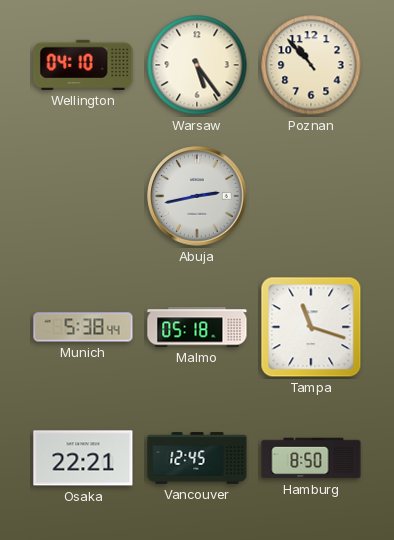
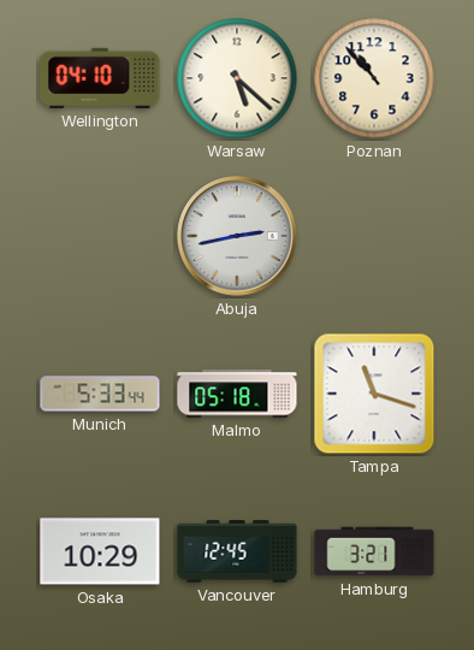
Warsaw: 5:24 -> 5:22
Munich: 5:38 -> 5:33
Osaka: 22:21 -> 10:29
Hamburg: 8:50 -> 3:21
